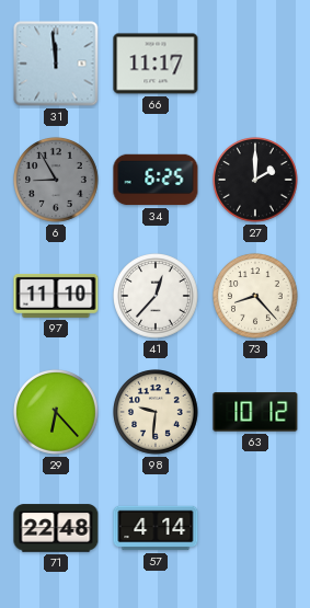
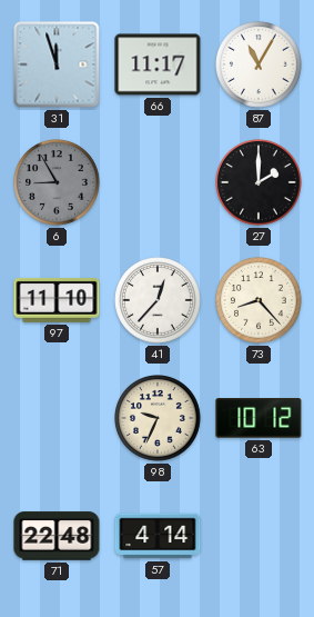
31: 11:59 -> 11:57
87: none -> 11:05
34: 6:25 -> none
29: 6:23 -> none
98: 9:31 -> 9:34
